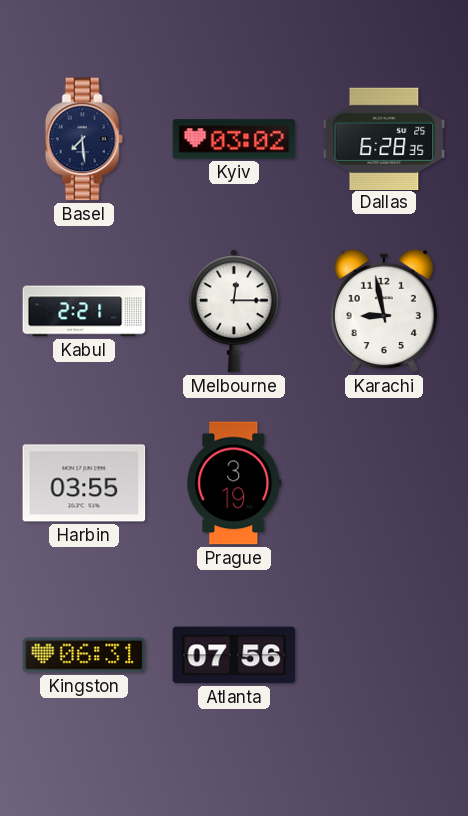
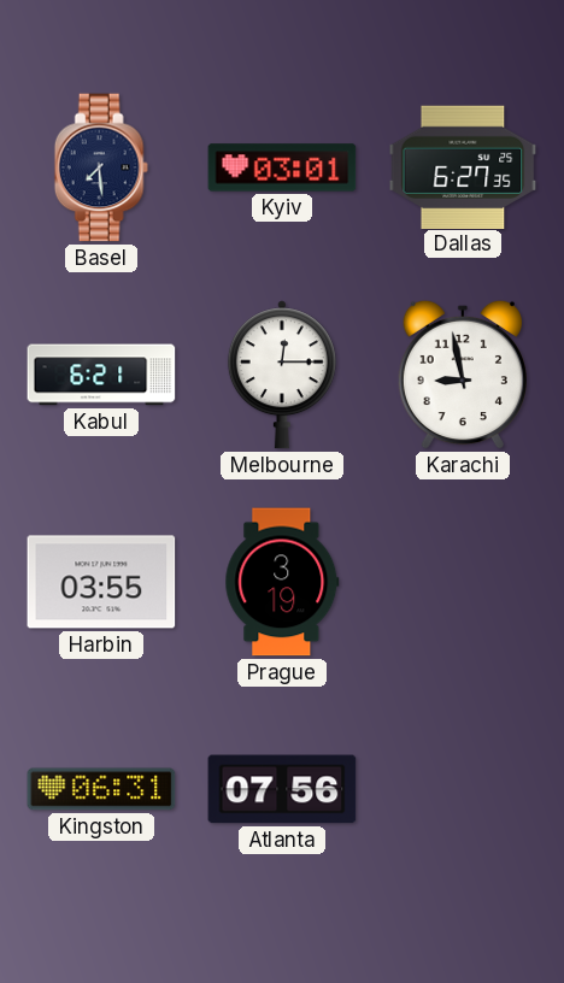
Kyiv: 03:02 -> 03:01
Dallas: 6:28 -> 6:27
Kabul: 2:21 -> 6:21
